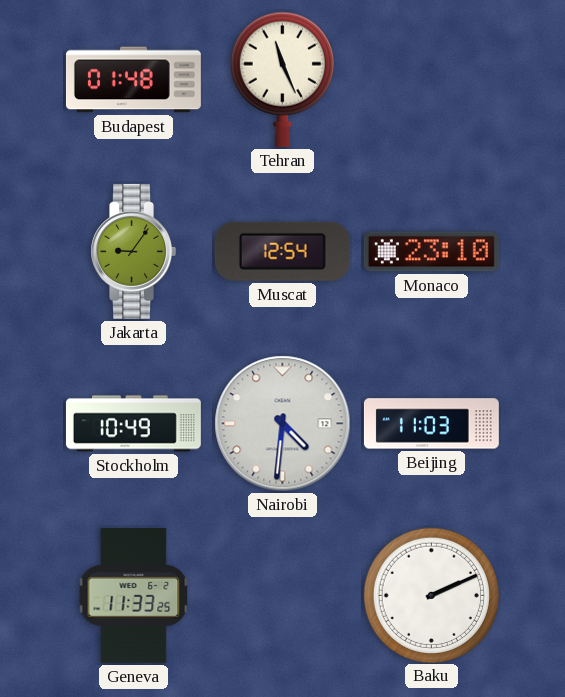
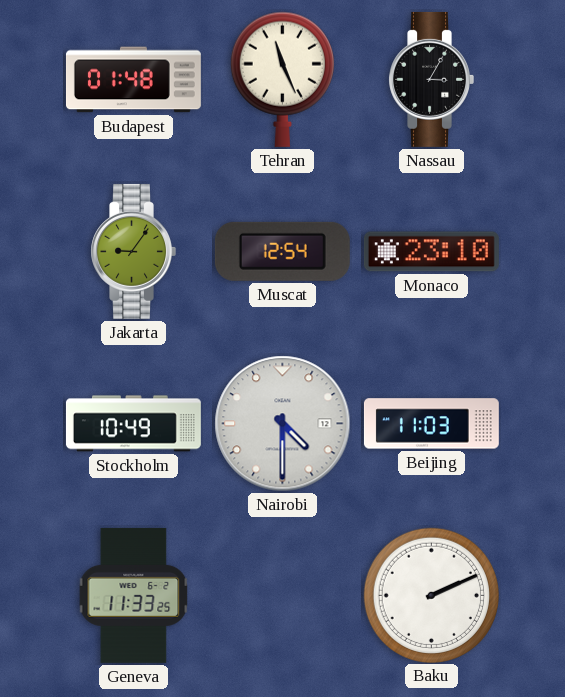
Nassau: none -> 3:05
Nairobi: 4:31 -> 4:30
